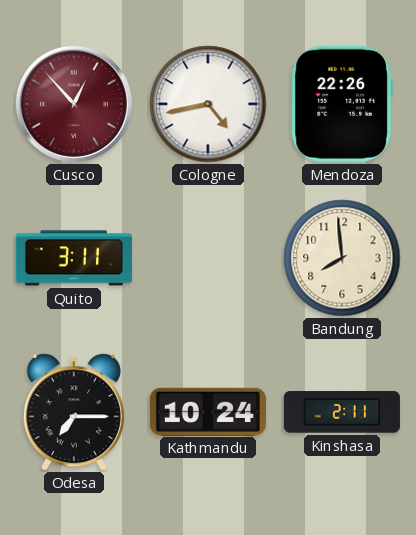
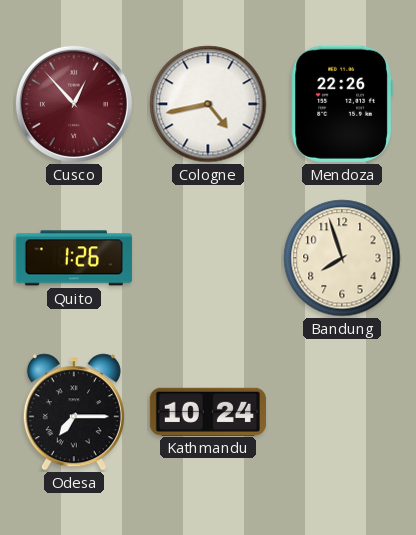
Quito: 3:11 -> 1:26
Bandung: 7:59 -> 7:57
Kinshasa: 2:11 -> none
